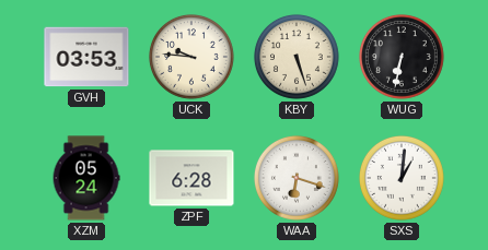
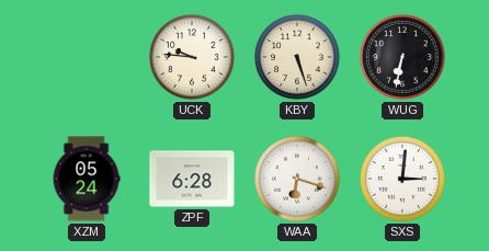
GVH: 03:53 -> none
SXS: 1:01 -> 3:01
